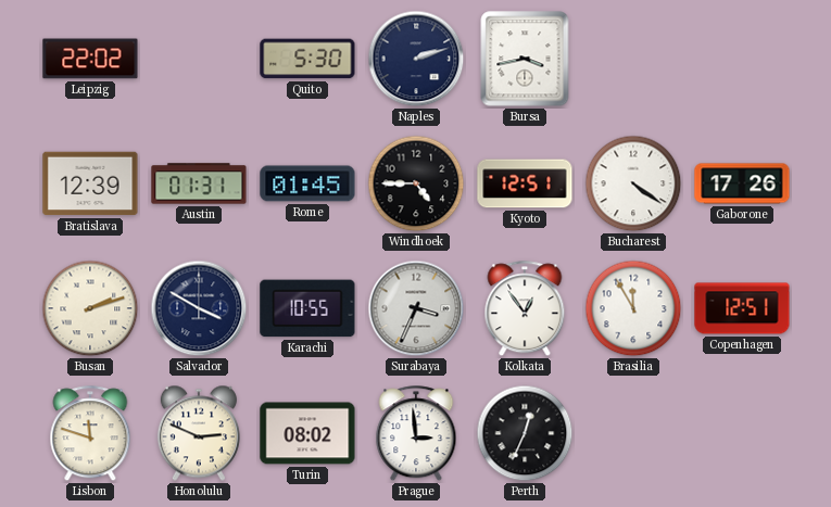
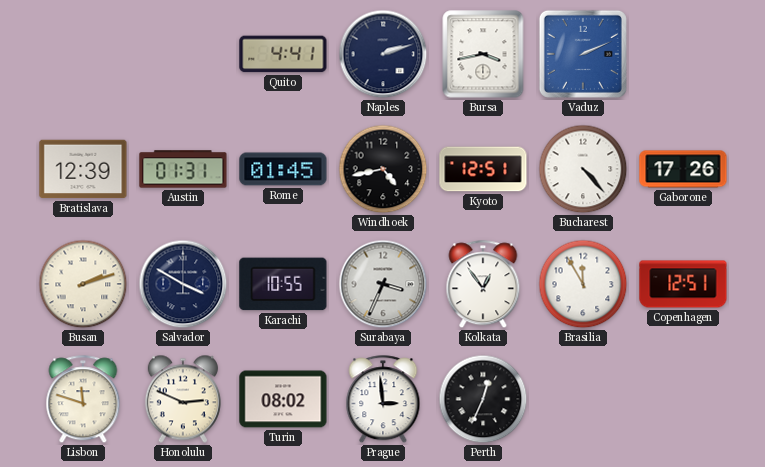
Leipzig: 22:02 -> none
Quito: 5:30 -> 4:41
Vaduz: none -> 2:11
Windhoek: 4:45 -> 4:43
Bucharest: 4:21 -> 4:23
